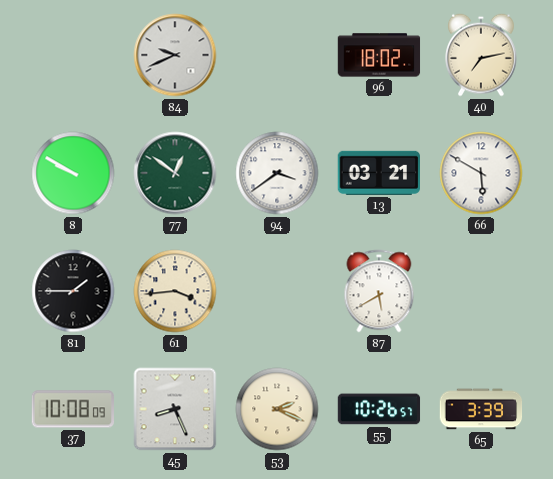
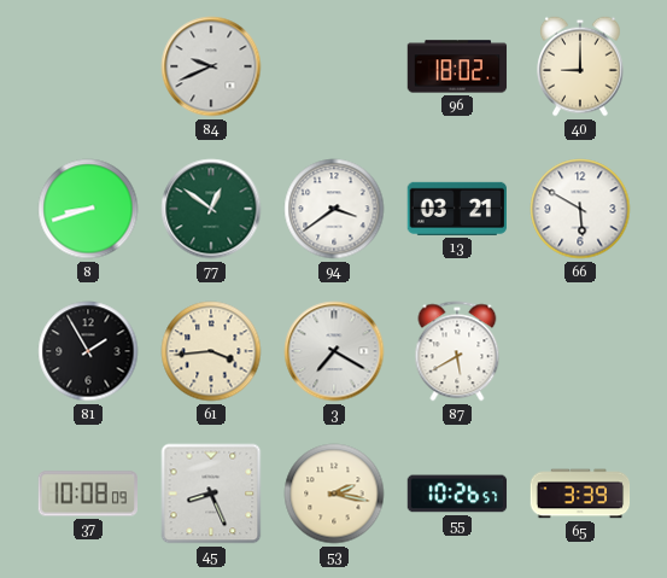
40: 7:13 -> 9:00
8: 9:50 -> 8:42
81: 1:45 -> 1:55
3: none -> 7:20
53: 2:19 -> 2:17
